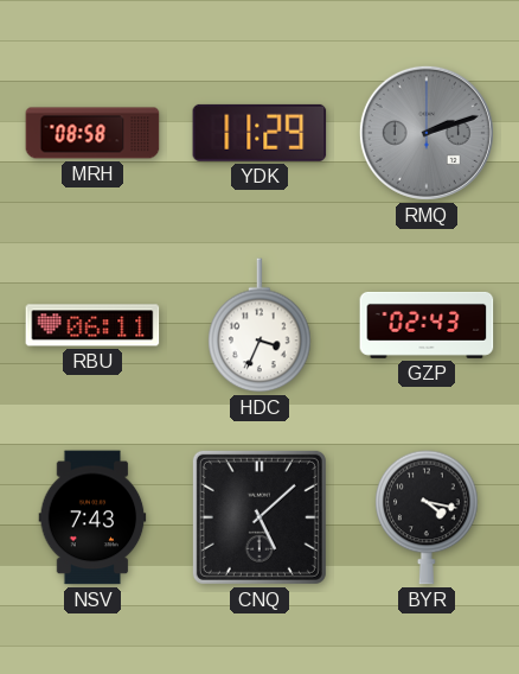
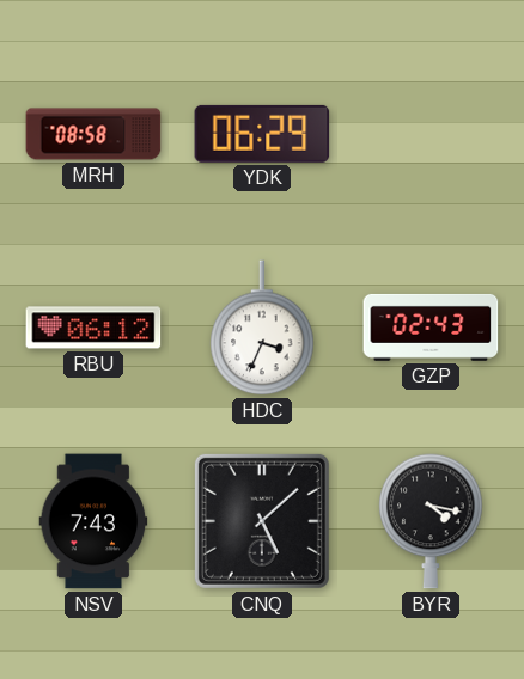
YDK: 11:29 -> 06:29
RMQ: 2:12 -> none
RBU: 06:11 -> 06:12
